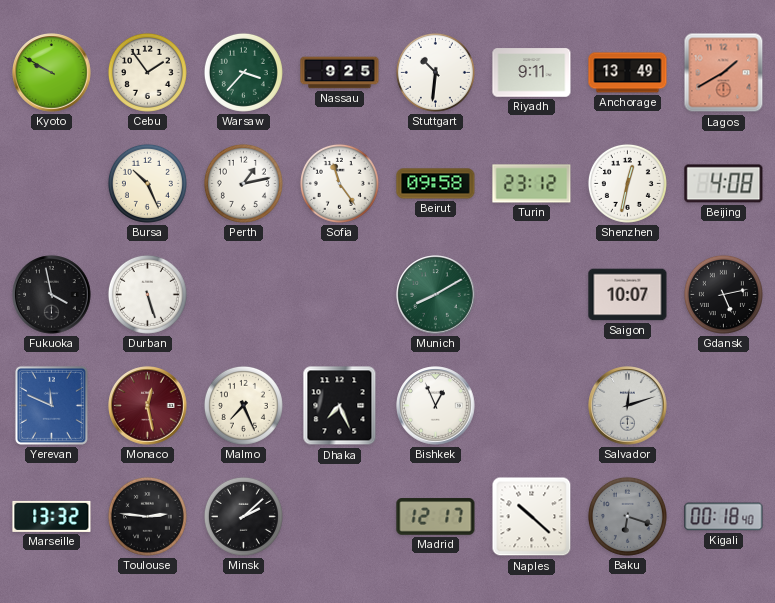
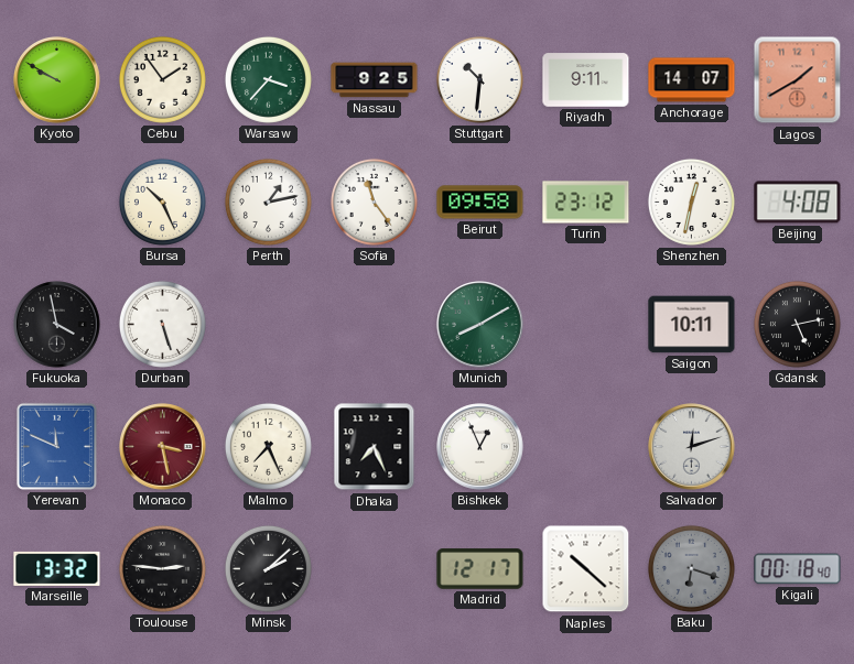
Anchorage: 13:49 -> 14:07
Saigon: 10:07 -> 10:11
Monaco: 12:28 -> 3:28
